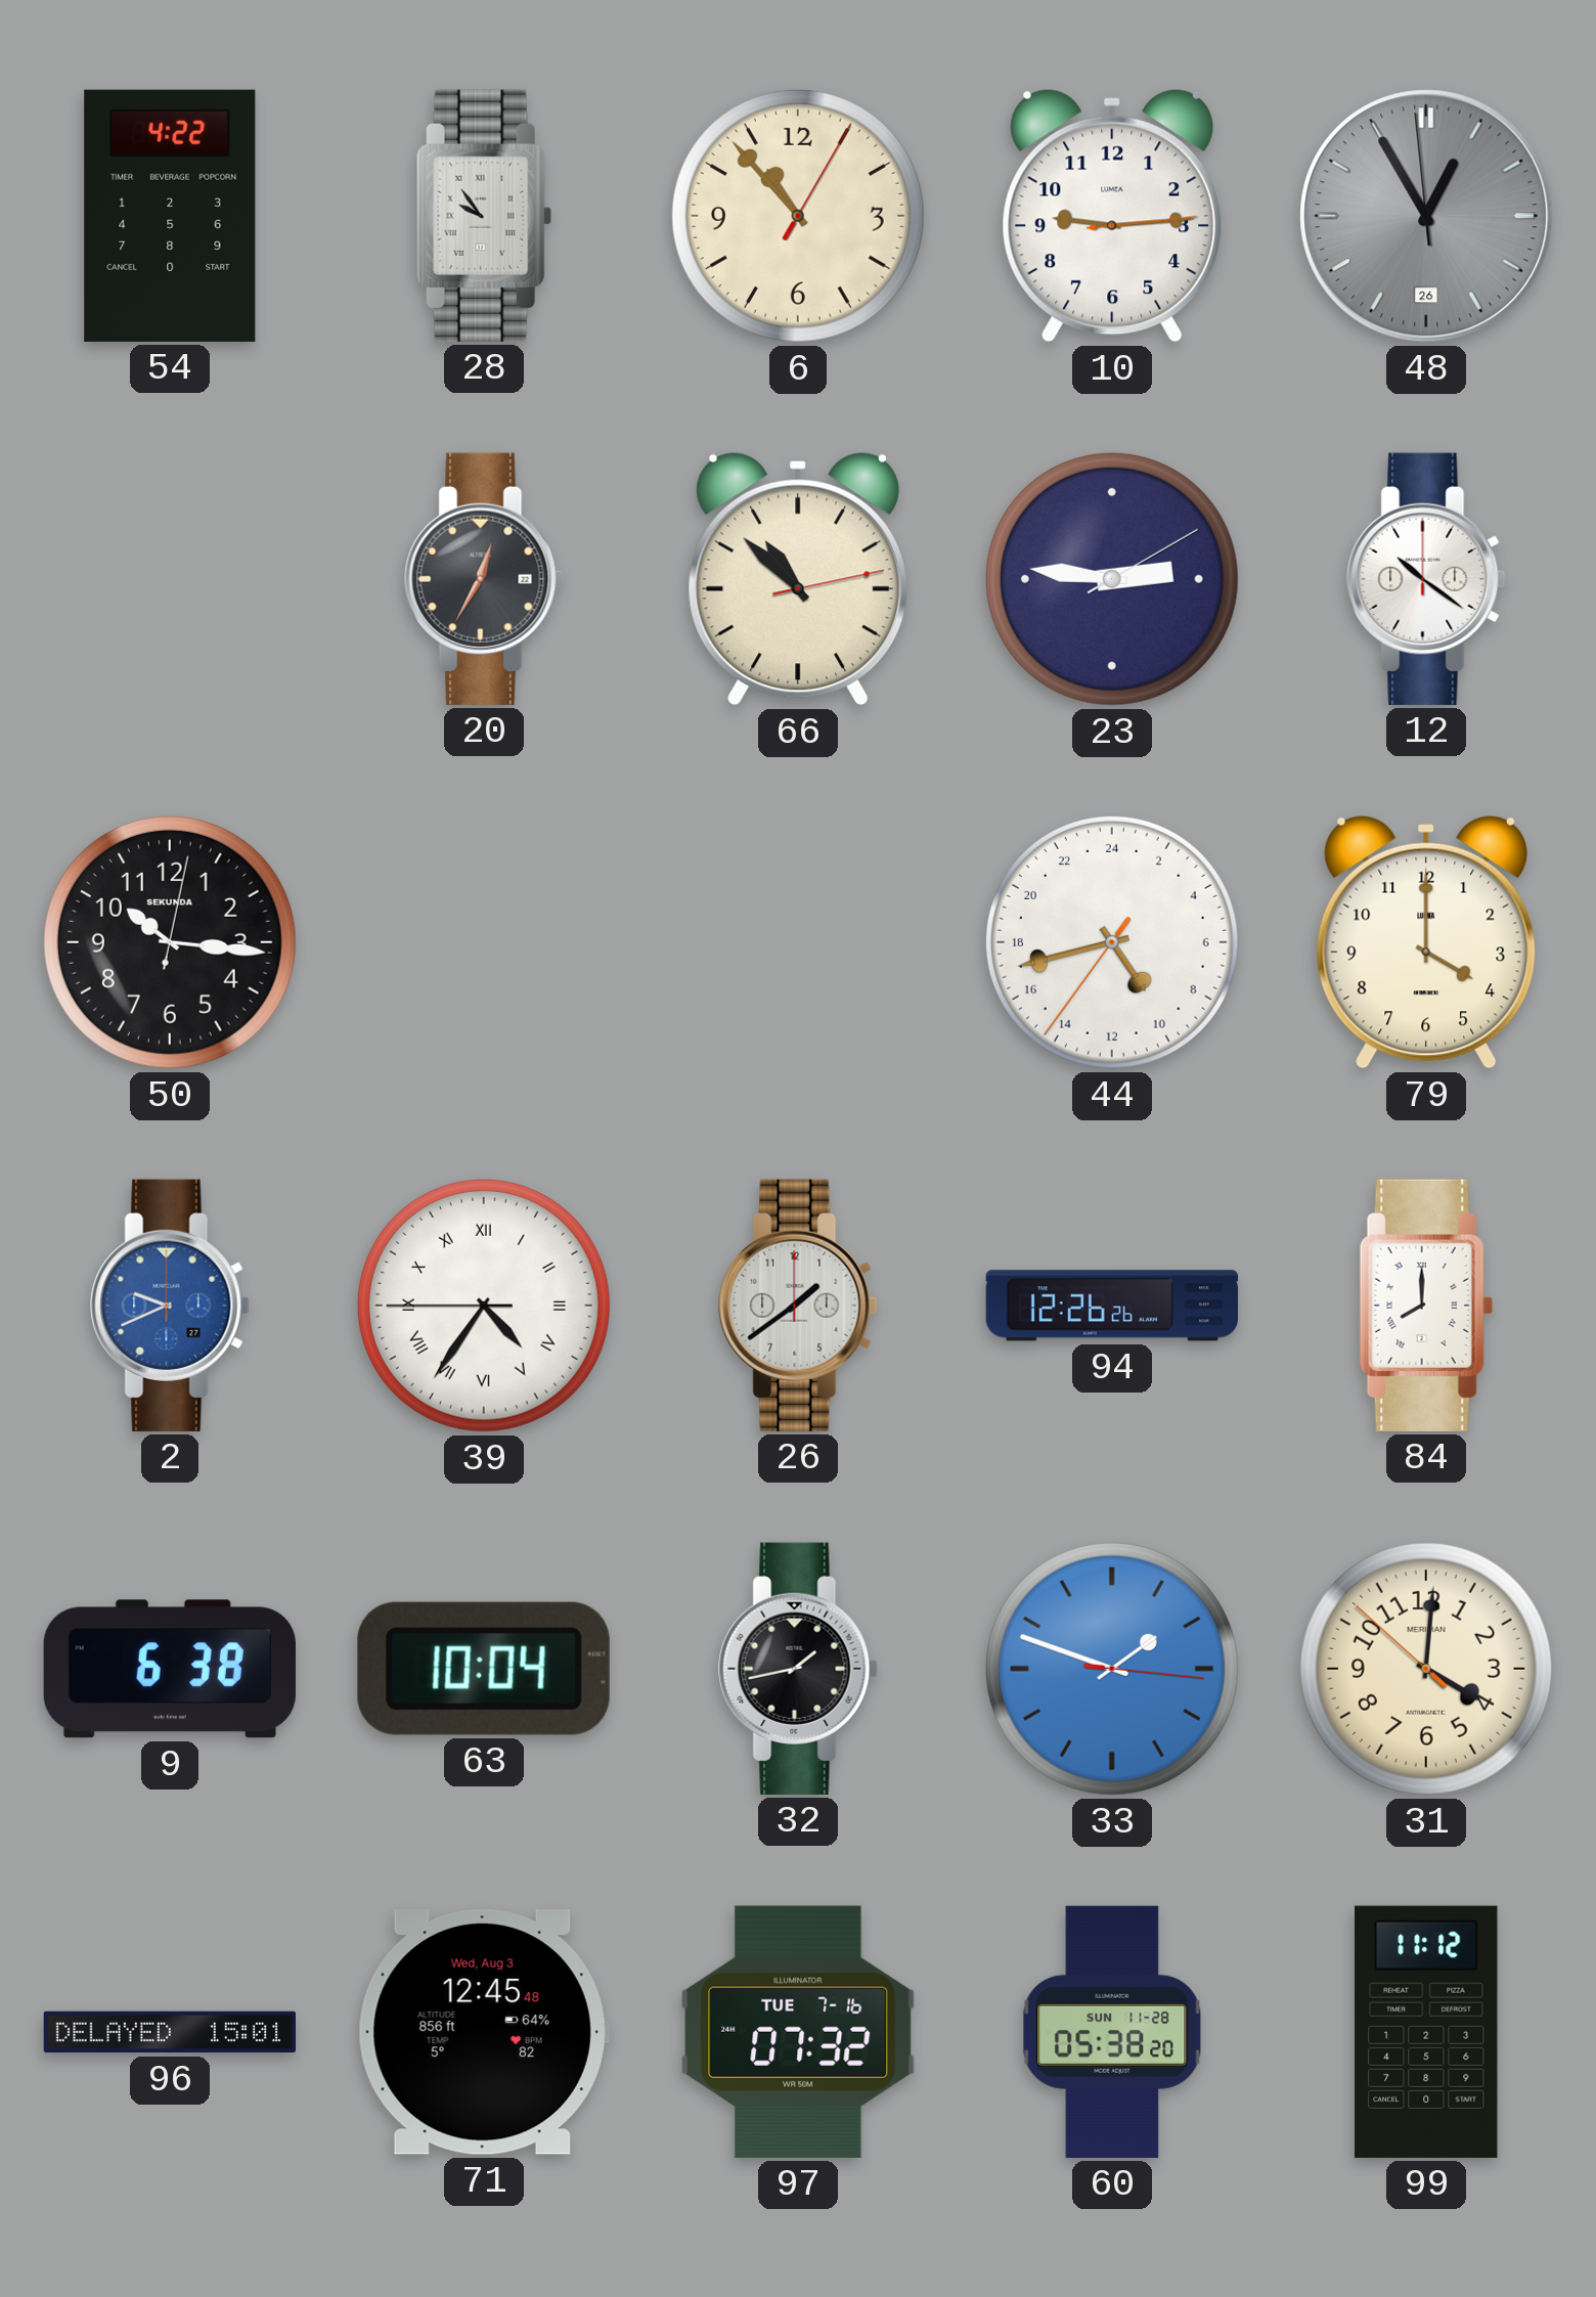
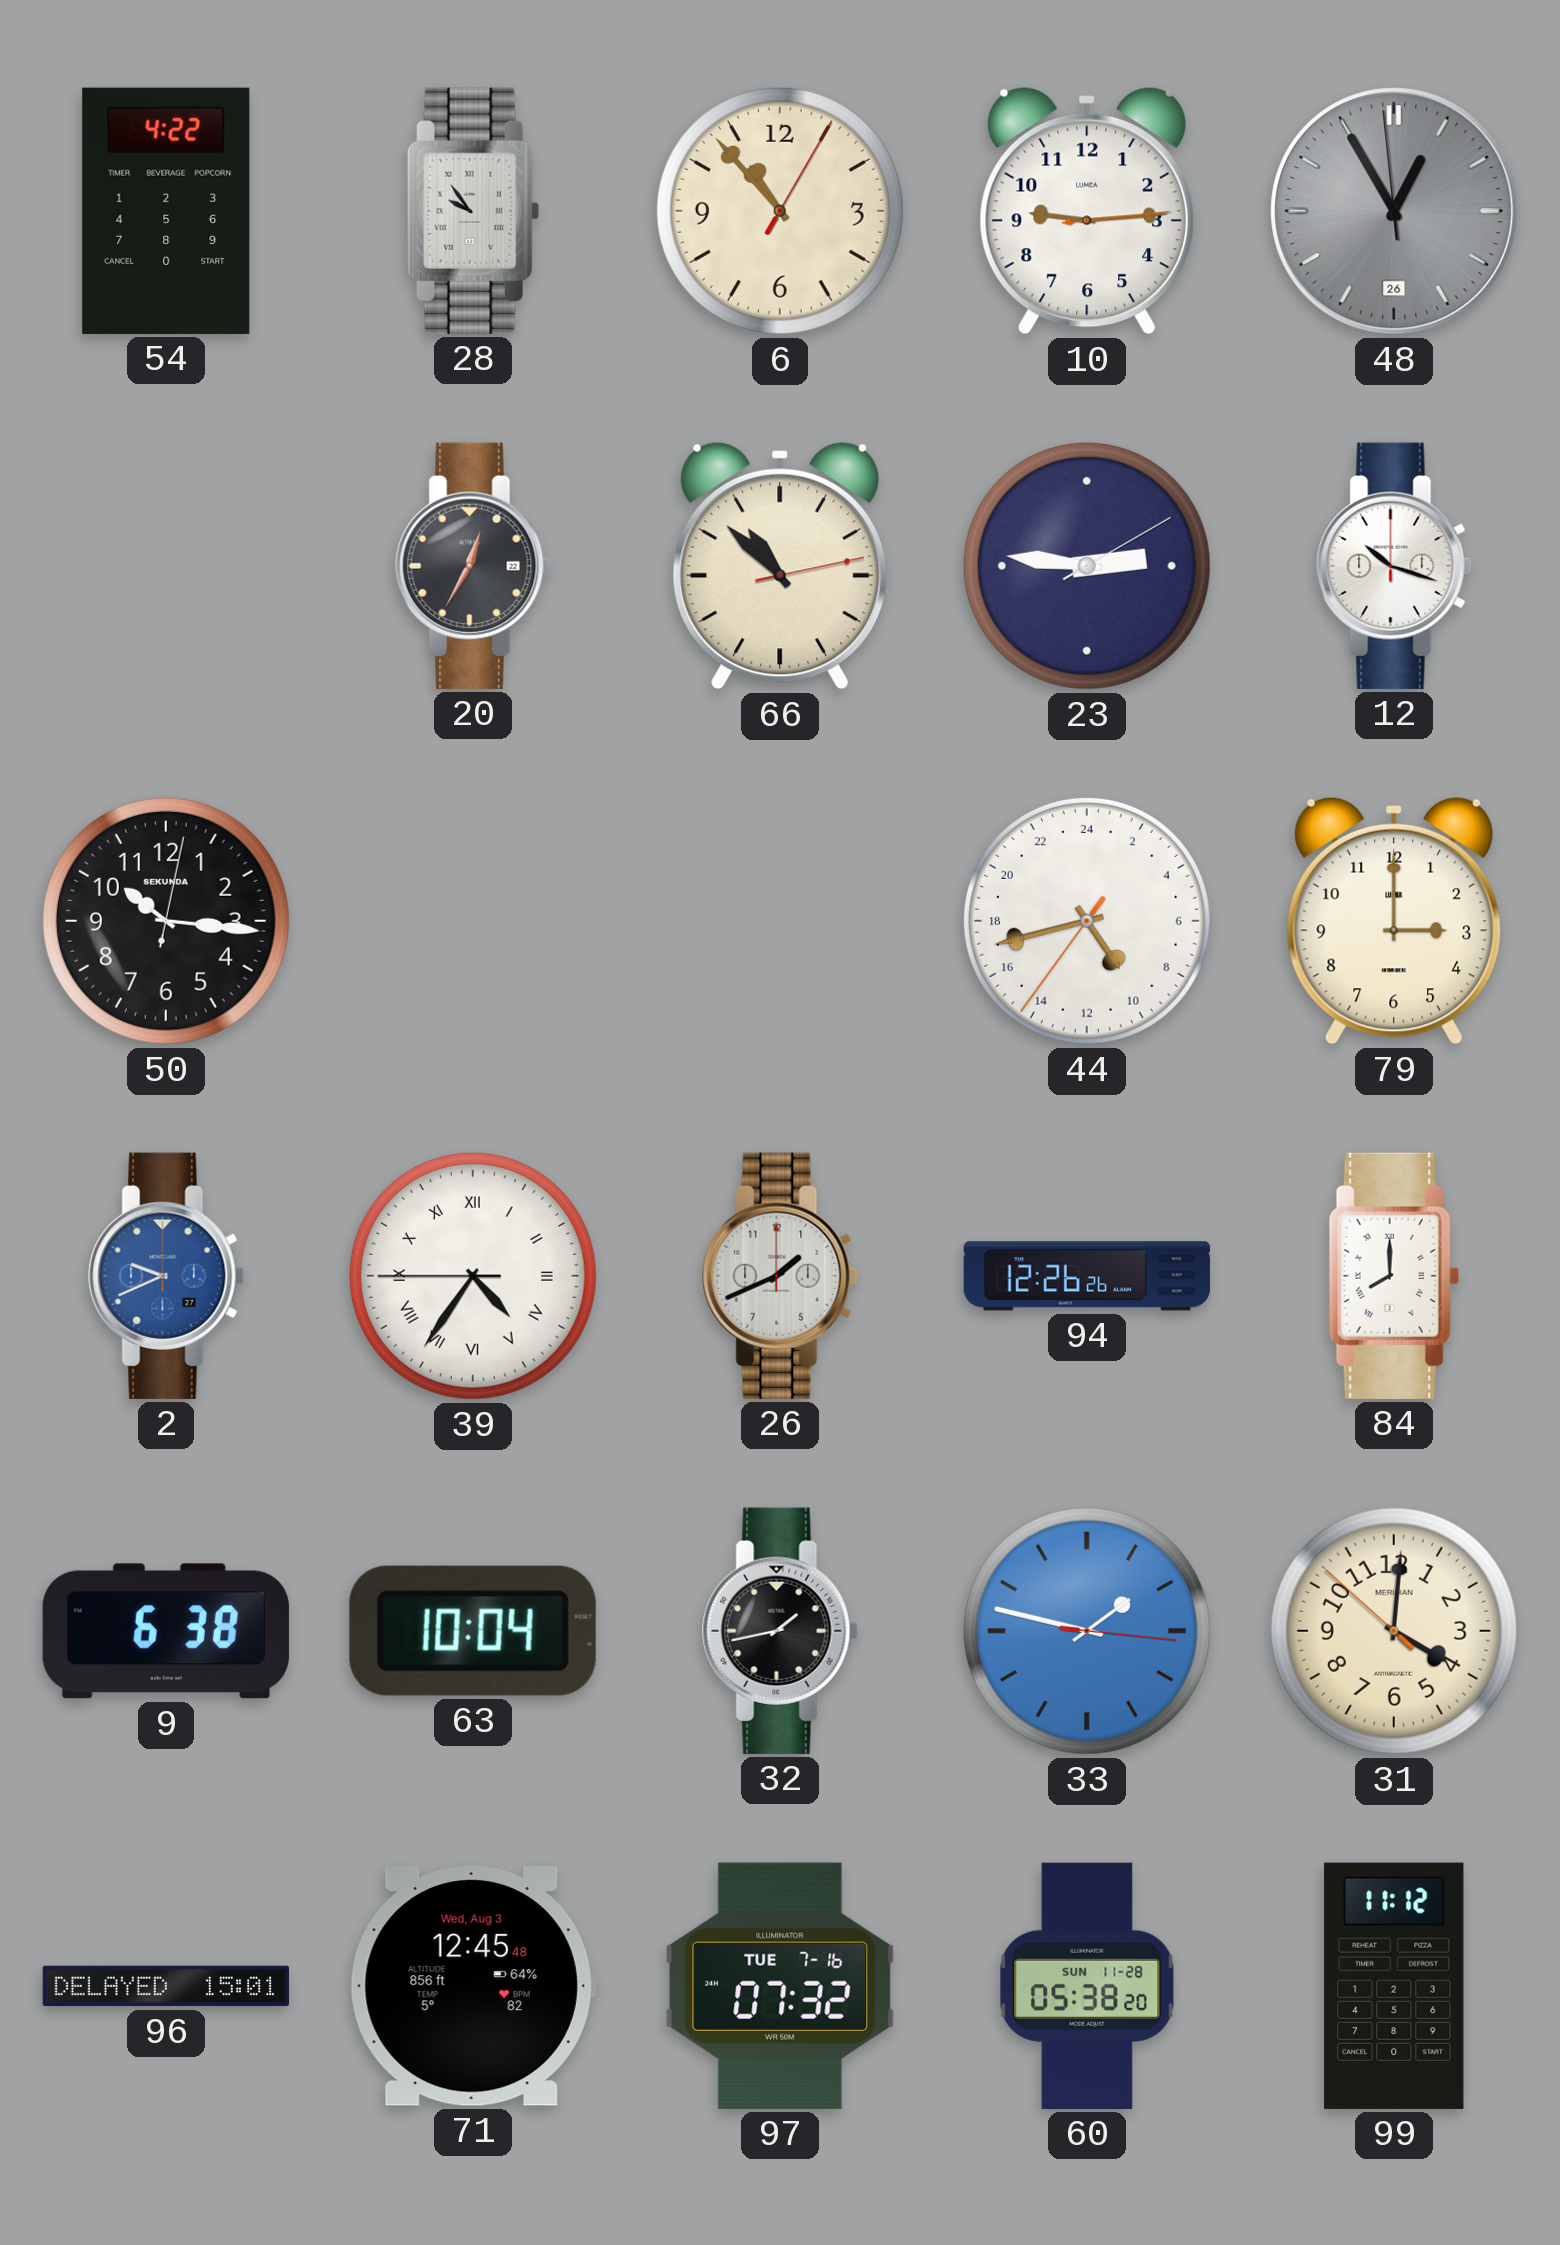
12: 10:21 -> 10:18
79: 4:00 -> 3:00
26: 1:39 -> 1:41
33: 1:48 -> 1:47
